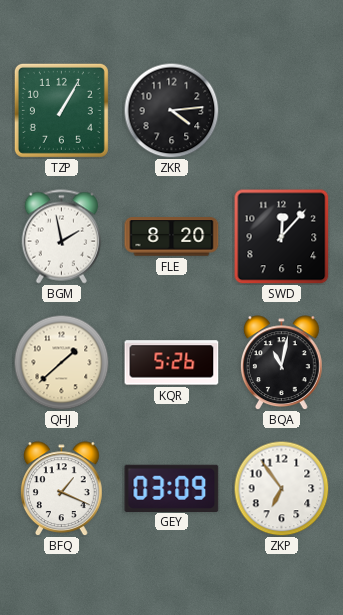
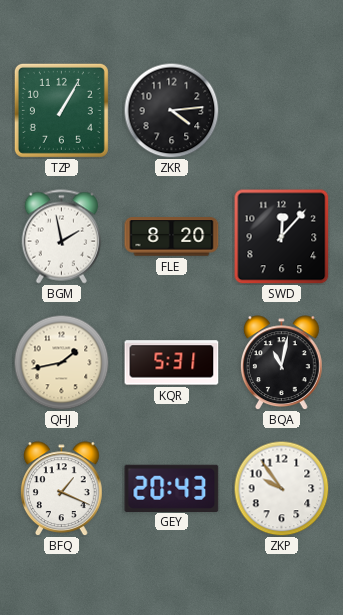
QHJ: 1:38 -> 1:43
KQR: 5:26 -> 5:31
GEY: 03:09 -> 20:43
ZKP: 6:54 -> 9:54
